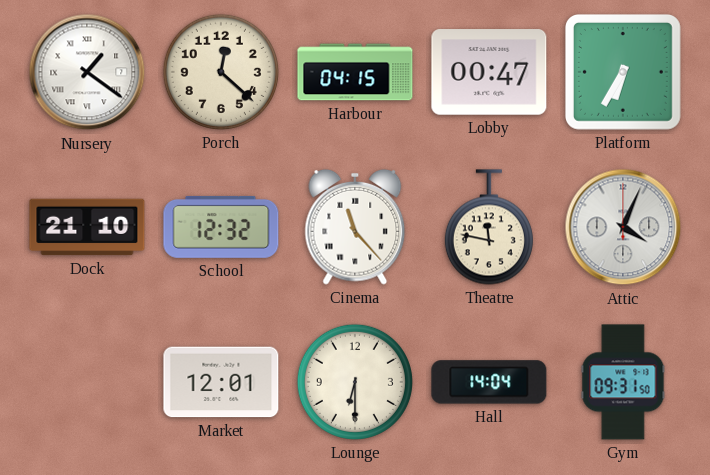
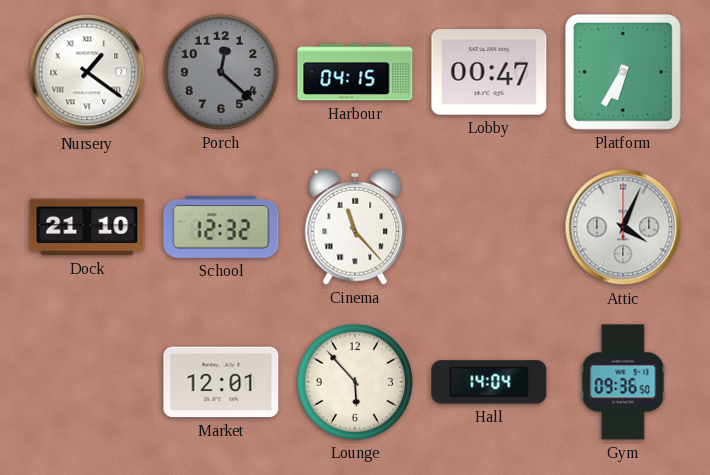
Porch dial: cream -> grey
Theatre: 11:47 -> none
Lounge: 6:30 -> 5:53
Gym: 09:31 -> 09:36
